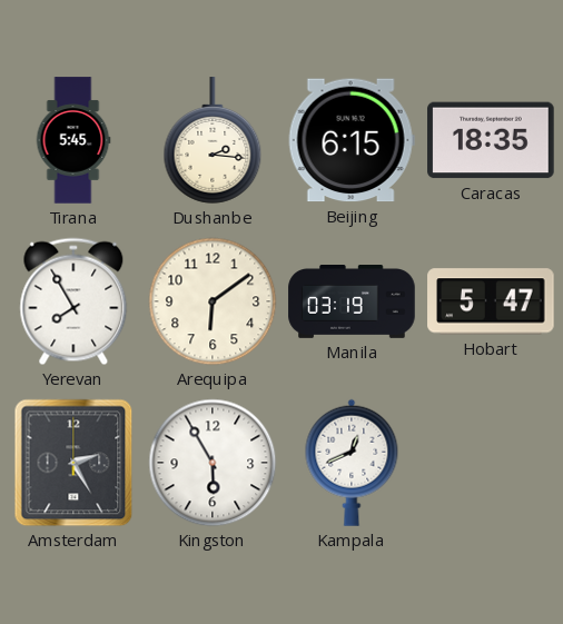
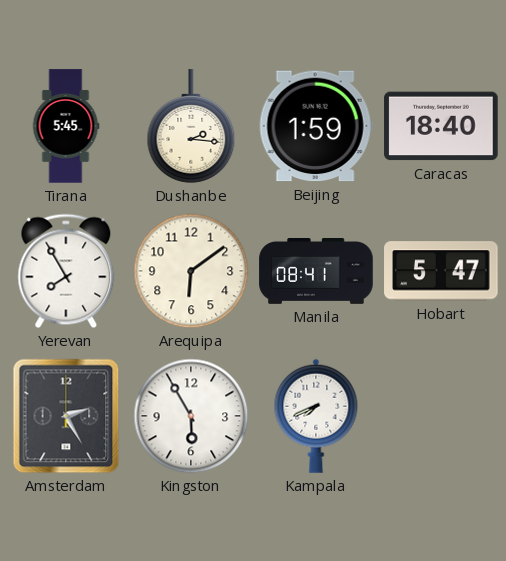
Beijing: 6:15 -> 1:59
Caracas: 18:35 -> 18:40
Manila: 03:19 -> 08:41
Kampala: 12:41 -> 7:41
